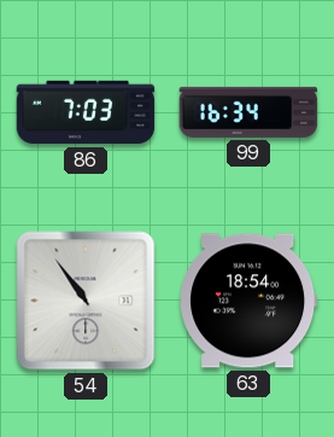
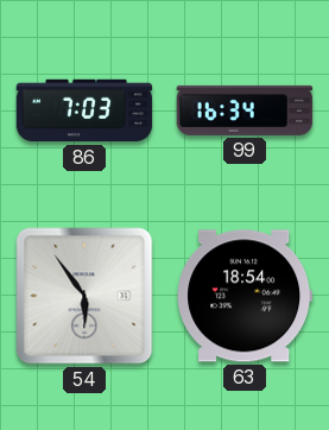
54: 10:54 -> 5:54
